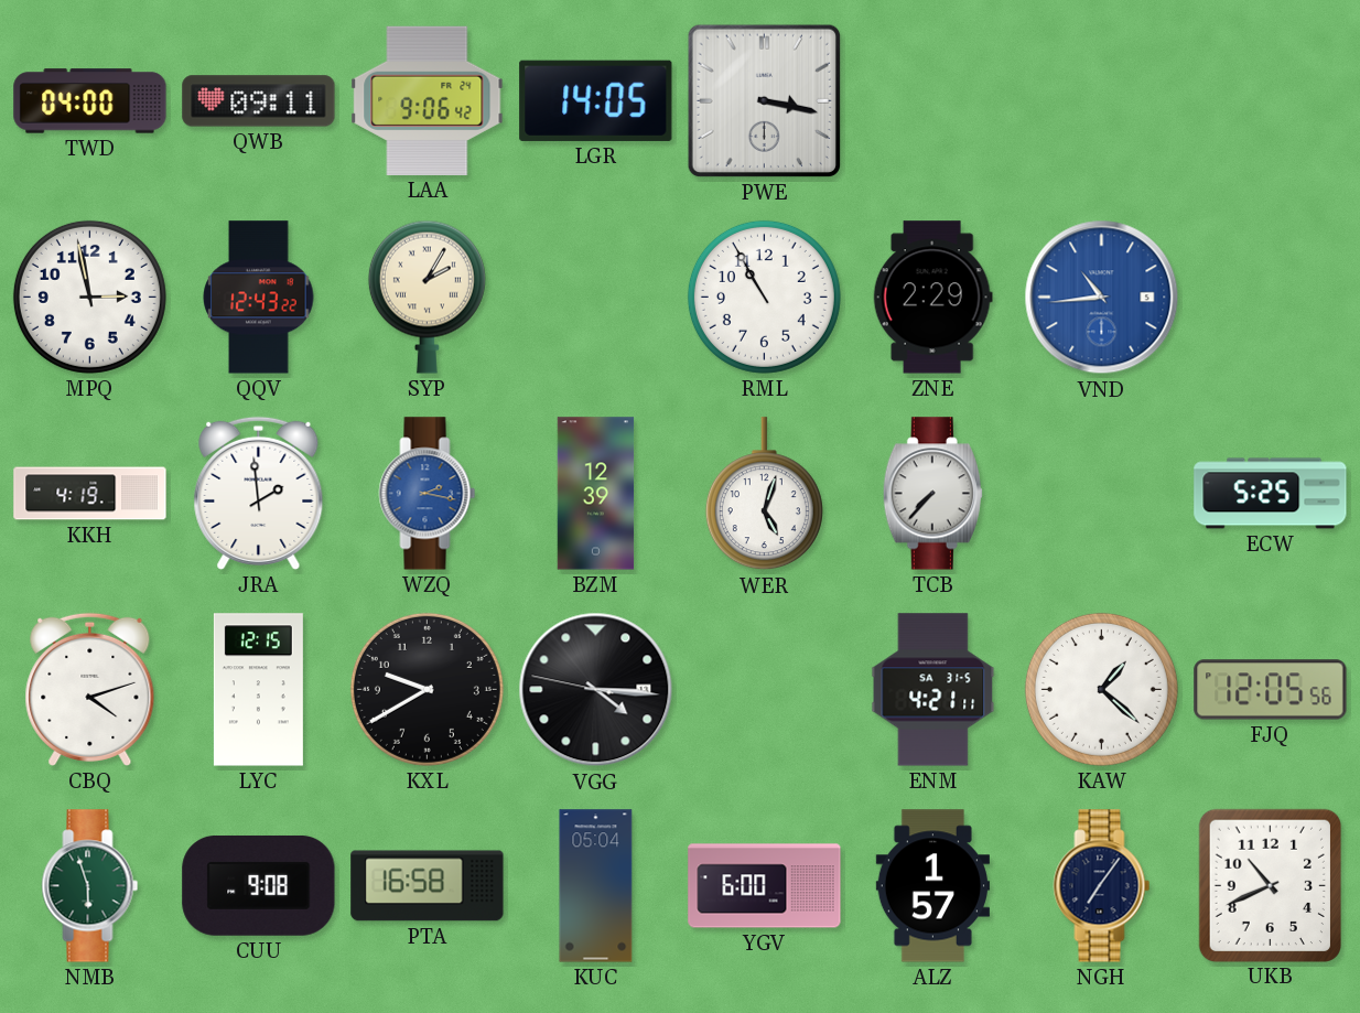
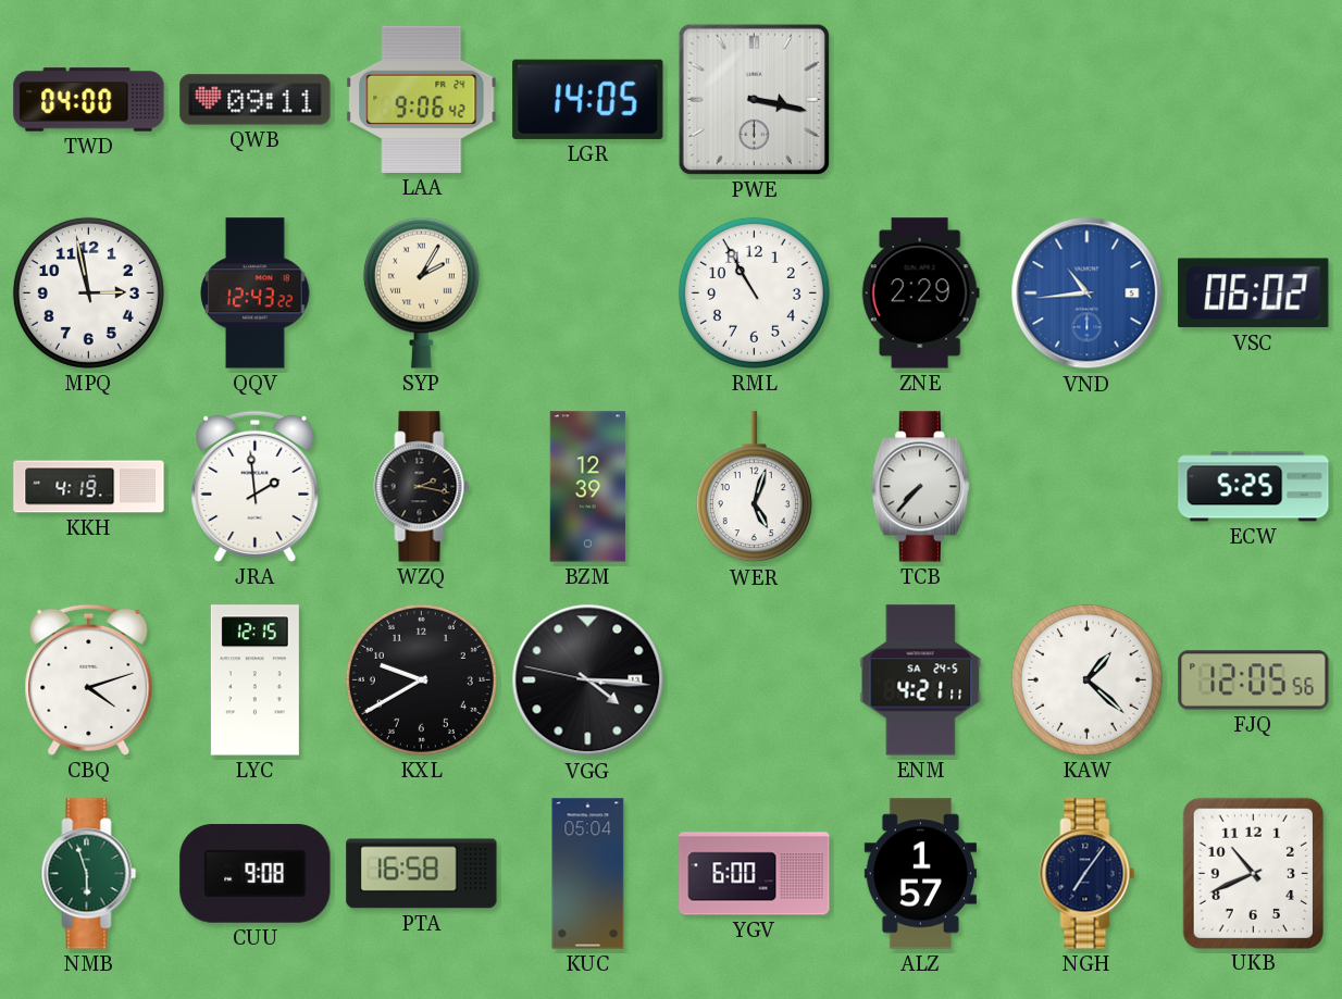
VSC: none -> 06:02
WZQ dial: blue -> black
ENM date: SA 31-5 -> SA 24-5
